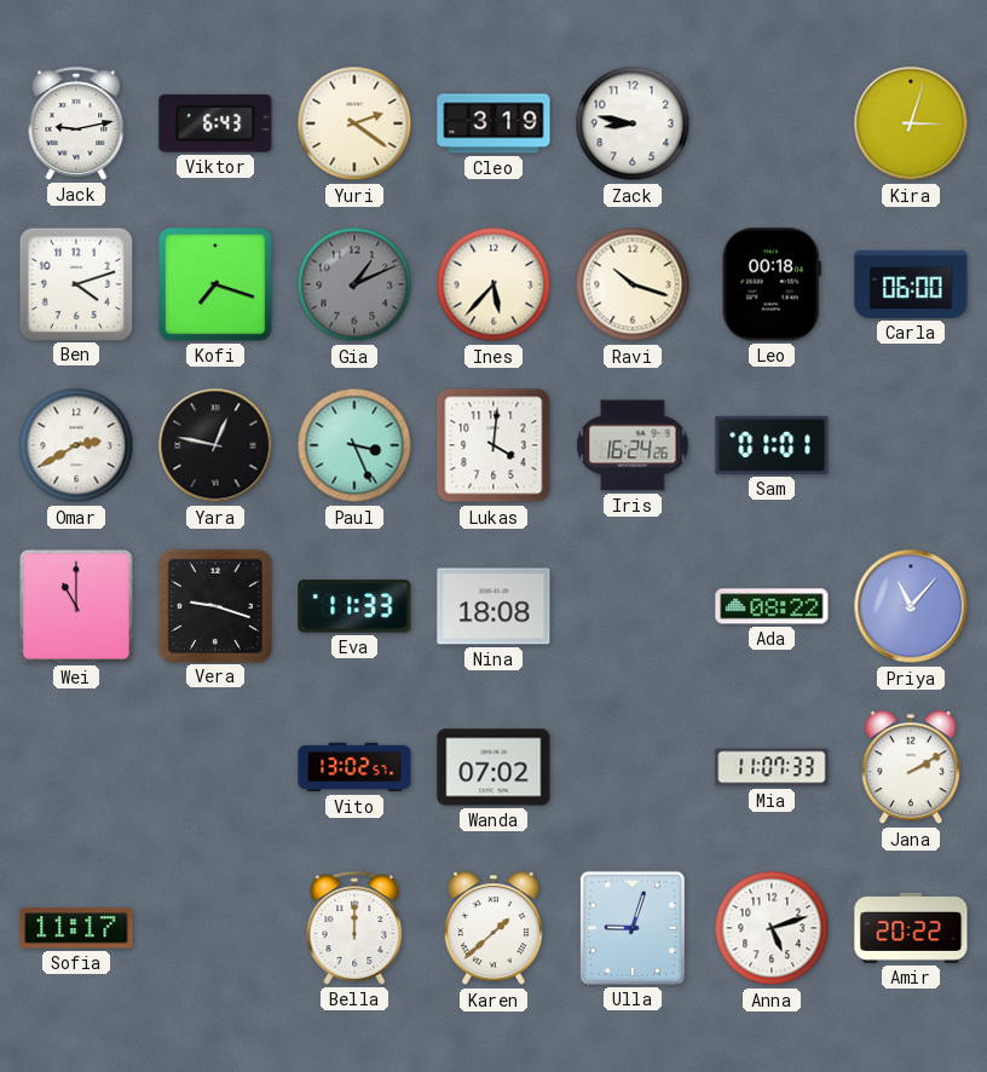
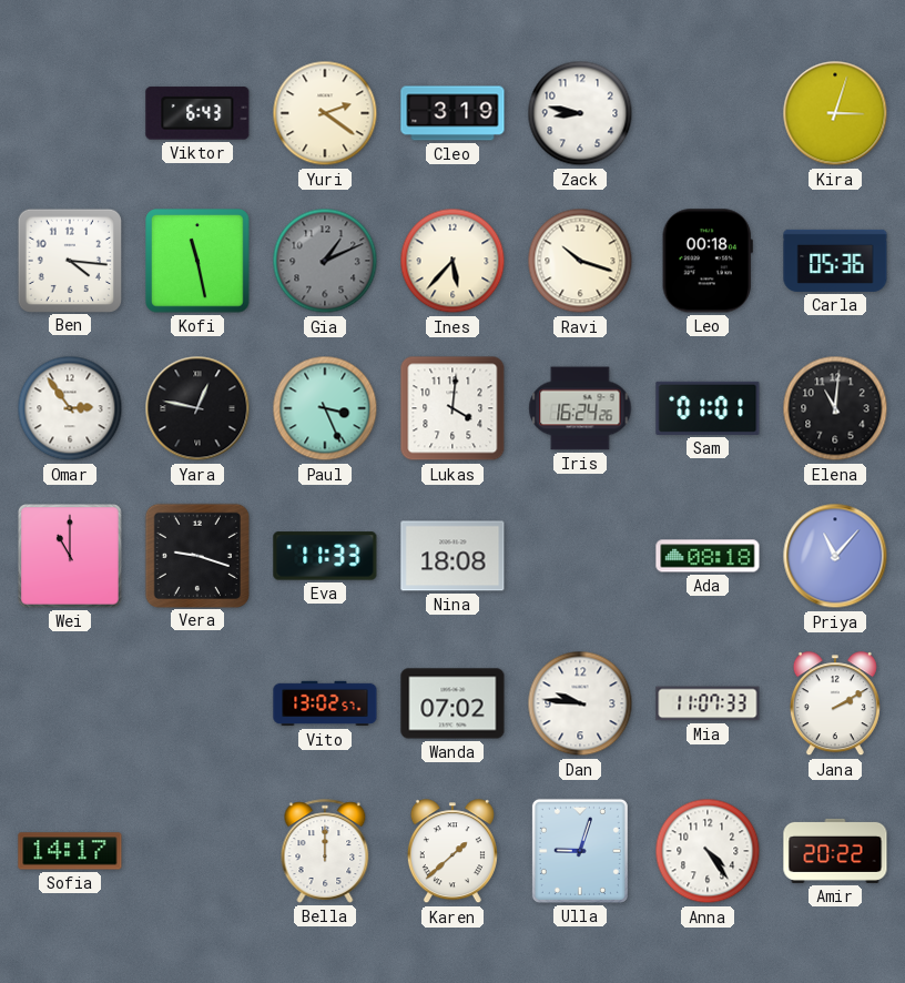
Jack: 9:13 -> none
Ben: 4:12 -> 4:16
Kofi: 7:18 -> 11:28
Carla: 06:00 -> 05:36
Omar: 2:40 -> 2:54
Elena: none -> 11:01
Ada: 08:22 -> 08:18
Dan: none -> 9:46
Sofia: 11:17 -> 14:17
Anna: 5:12 -> 4:24
